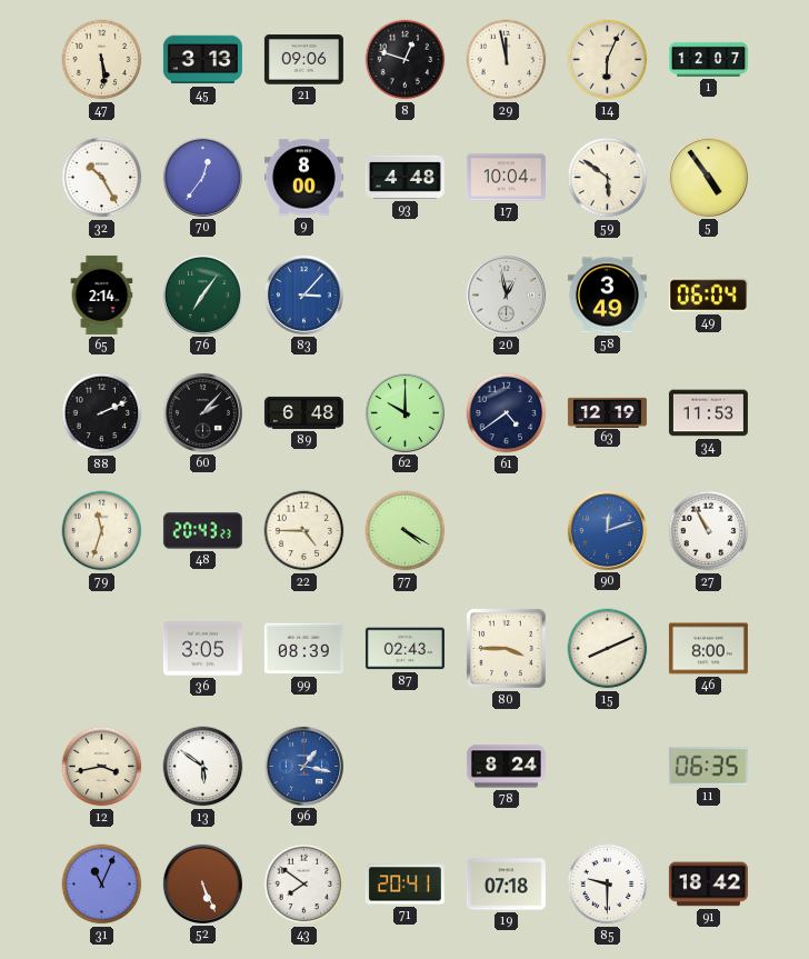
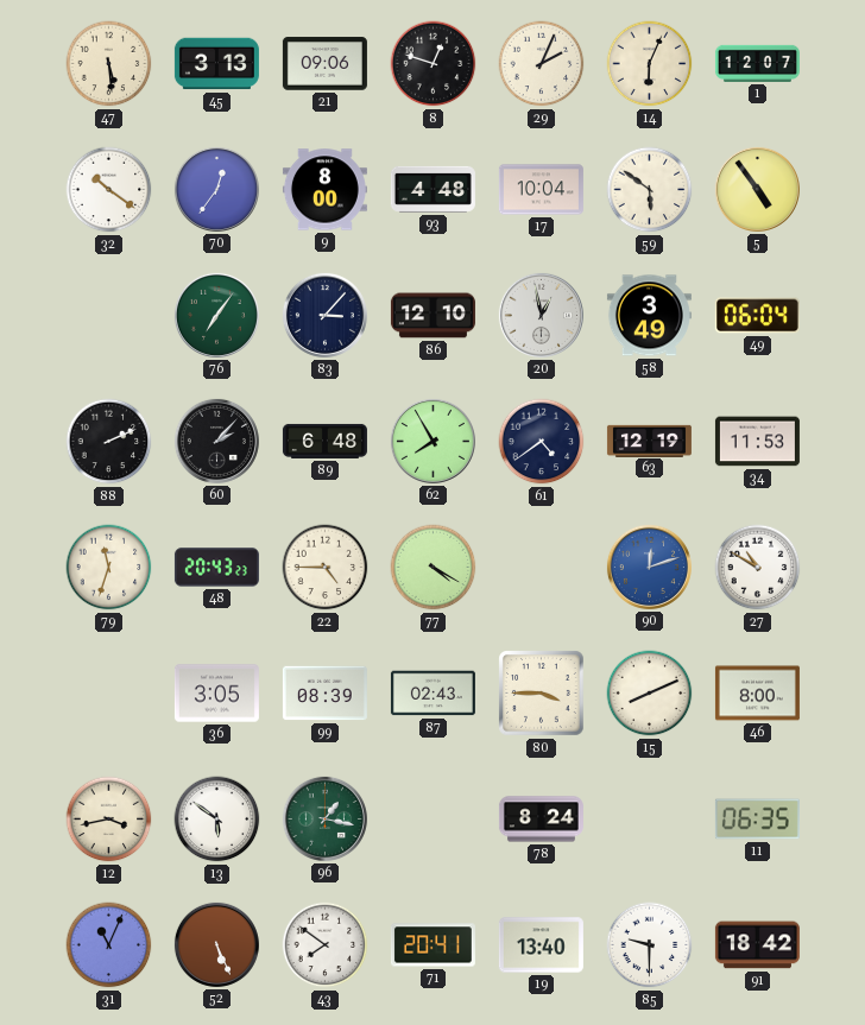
29: 11:58 -> 2:04
32: 10:25 -> 10:21
65: 2:14 -> none
83 dial: blue -> navy
86: none -> 12:10
62: 10:00 -> 7:55
27: 10:55 -> 10:50
96 dial: blue -> green
19: 07:18 -> 13:40
